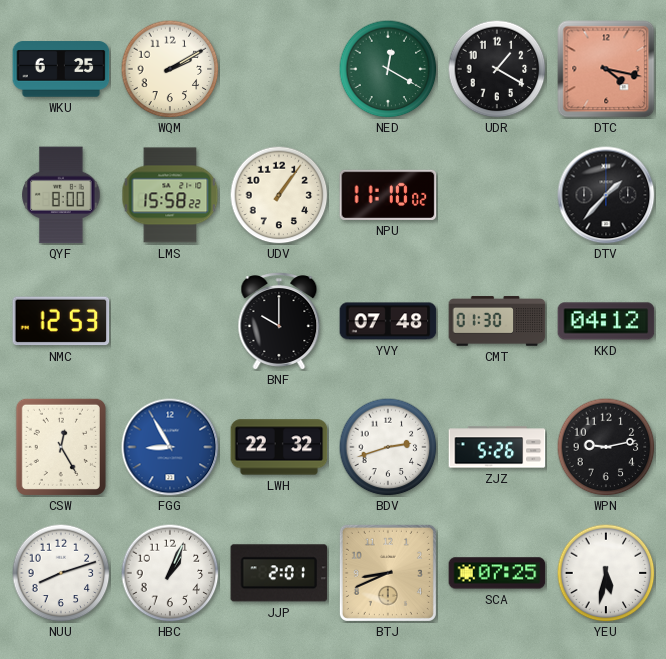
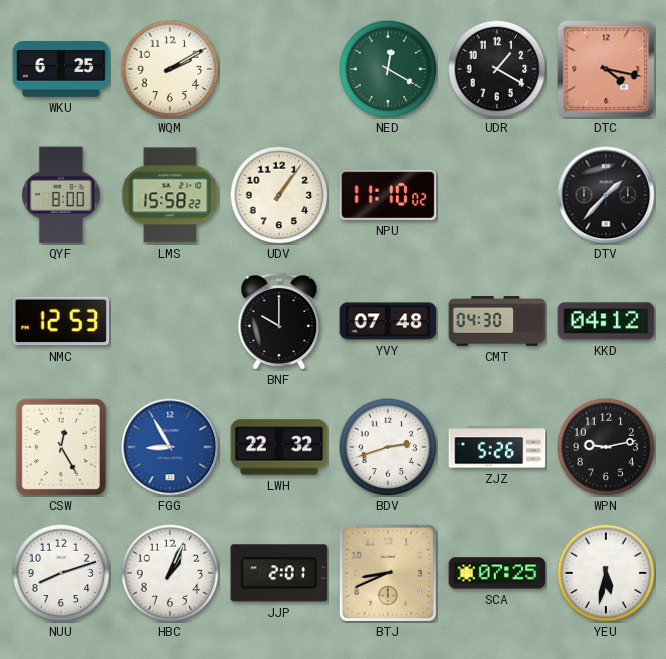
CMT: 01:30 -> 04:30
